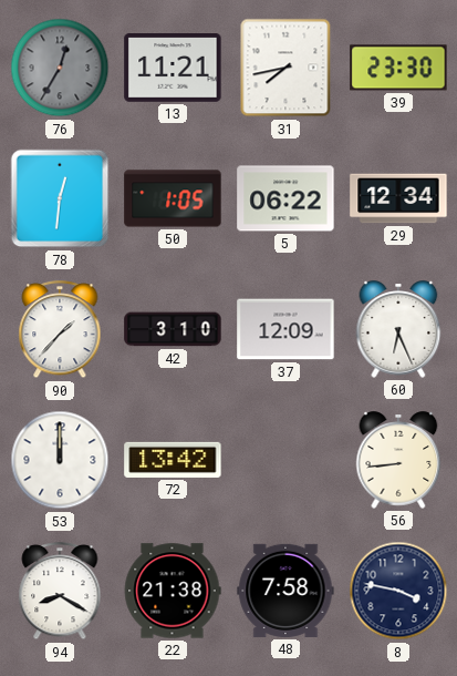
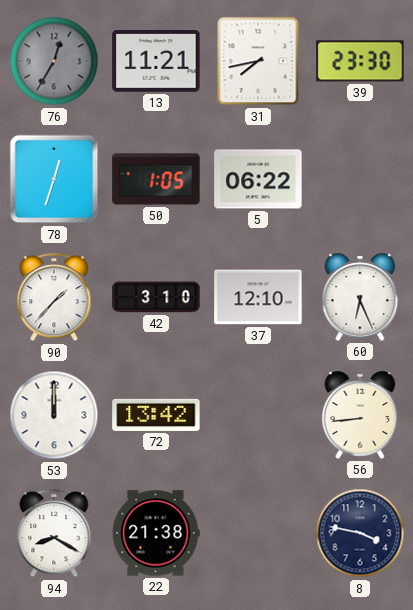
78: 12:31 -> 12:33
29: 12:34 -> none
37: 12:09 -> 12:10
48: 7:58 -> none
